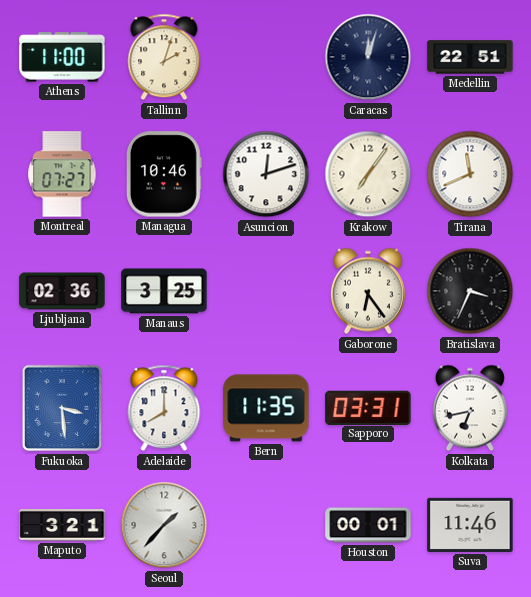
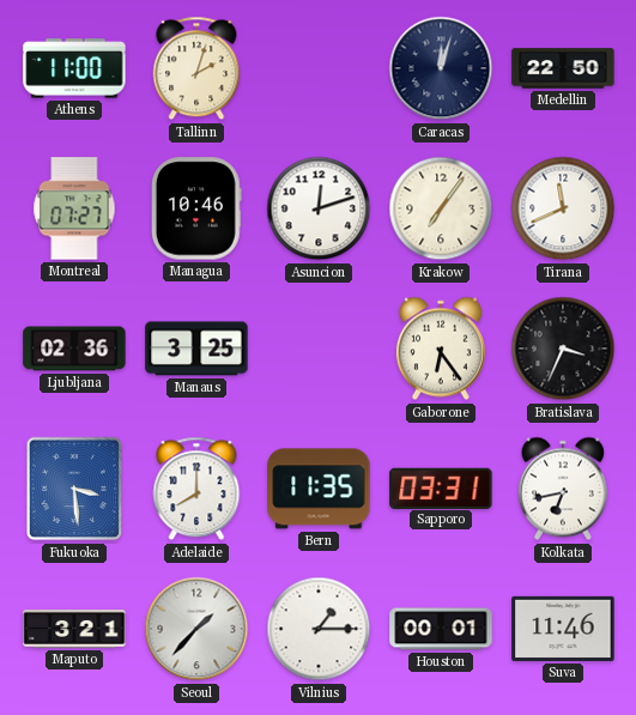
Medellin: 22:51 -> 22:50
Vilnius: none -> 1:15
